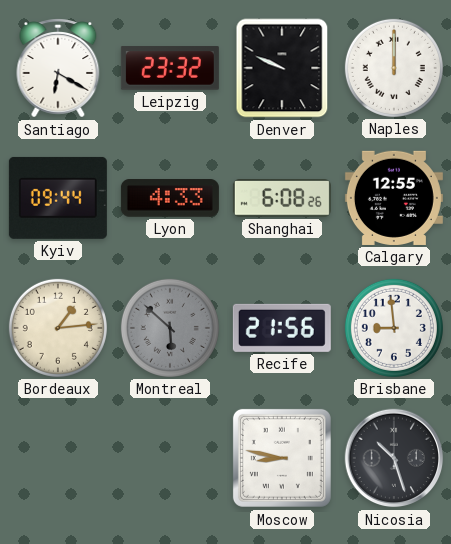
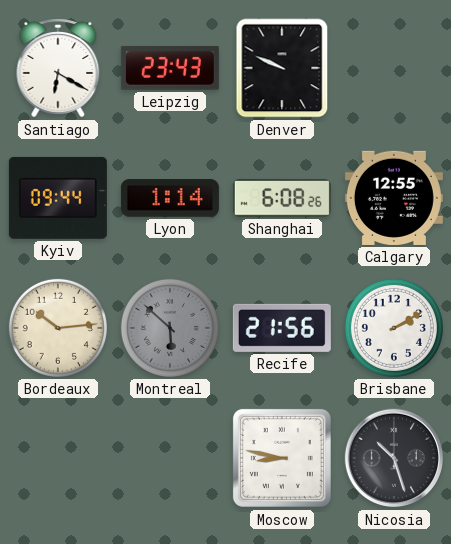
Leipzig: 23:32 -> 23:43
Naples: 12:00 -> none
Lyon: 4:33 -> 1:14
Bordeaux: 1:14 -> 10:14
Brisbane: 8:59 -> 2:10
